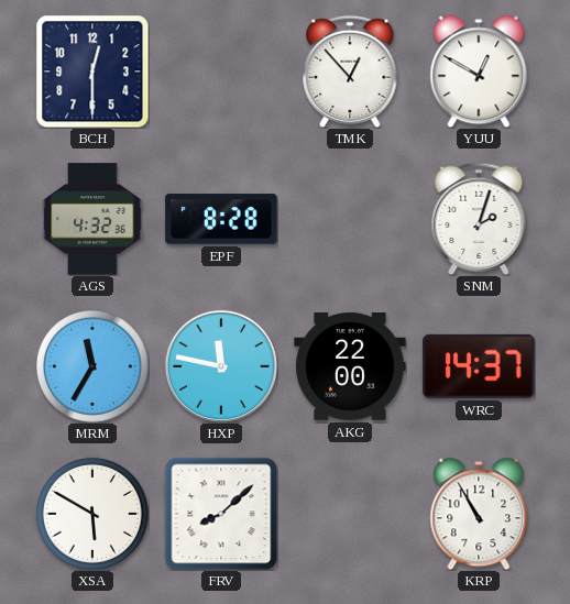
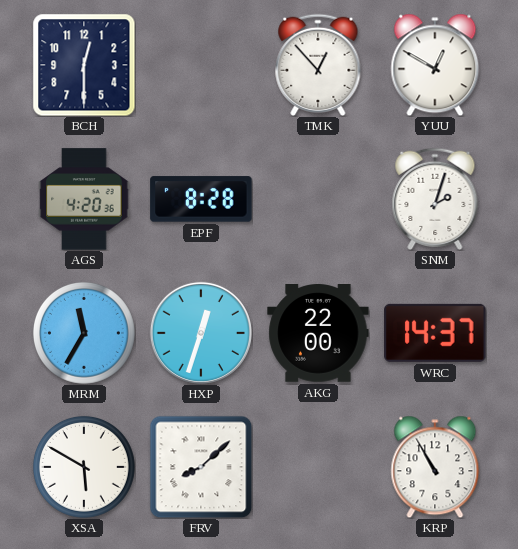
AGS: 4:32 -> 4:20
HXP: 11:47 -> 12:33
